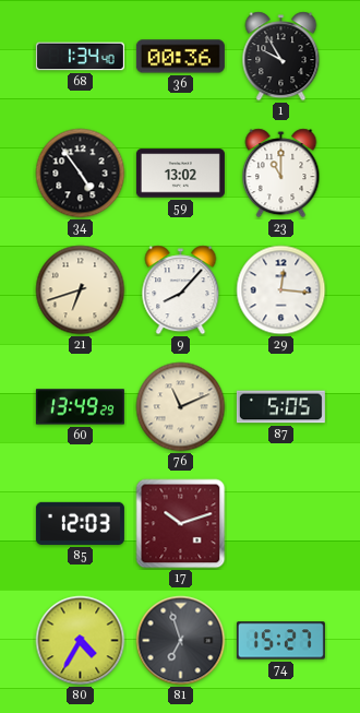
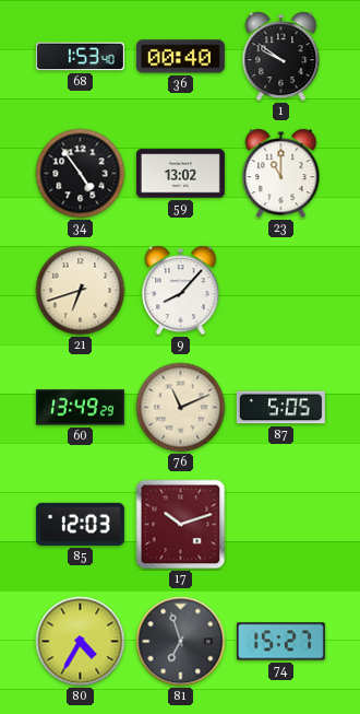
68: 1:34 -> 1:53
36: 00:36 -> 00:40
1: 9:55 -> 9:51
29: 12:16 -> none
